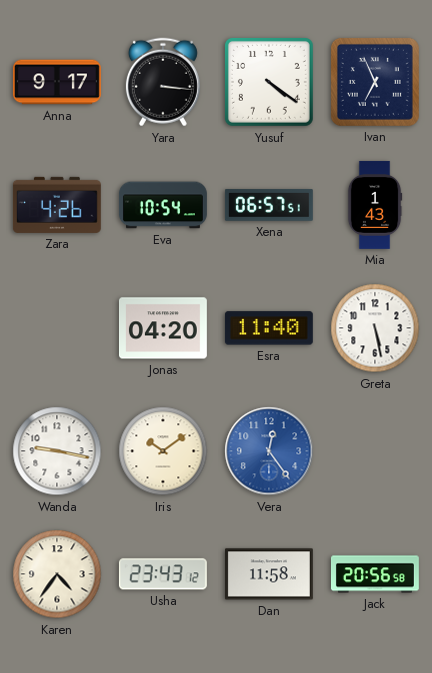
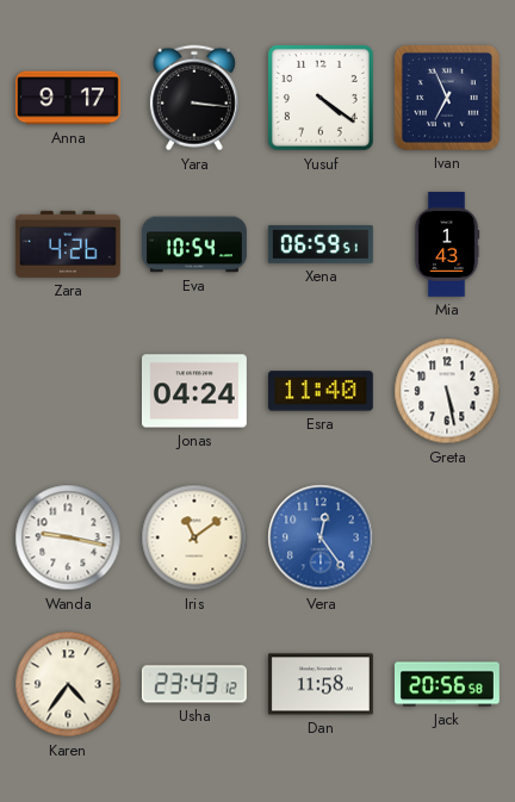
Xena: 06:57 -> 06:59
Jonas: 04:20 -> 04:24
Iris: 10:09 -> 11:09
